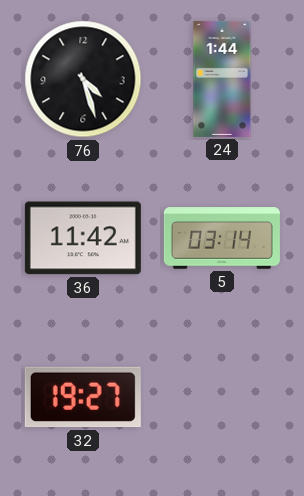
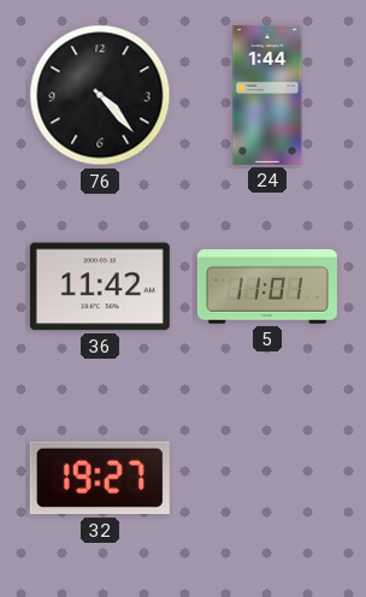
76: 4:27 -> 4:23
5: 03:14 -> 11:01
